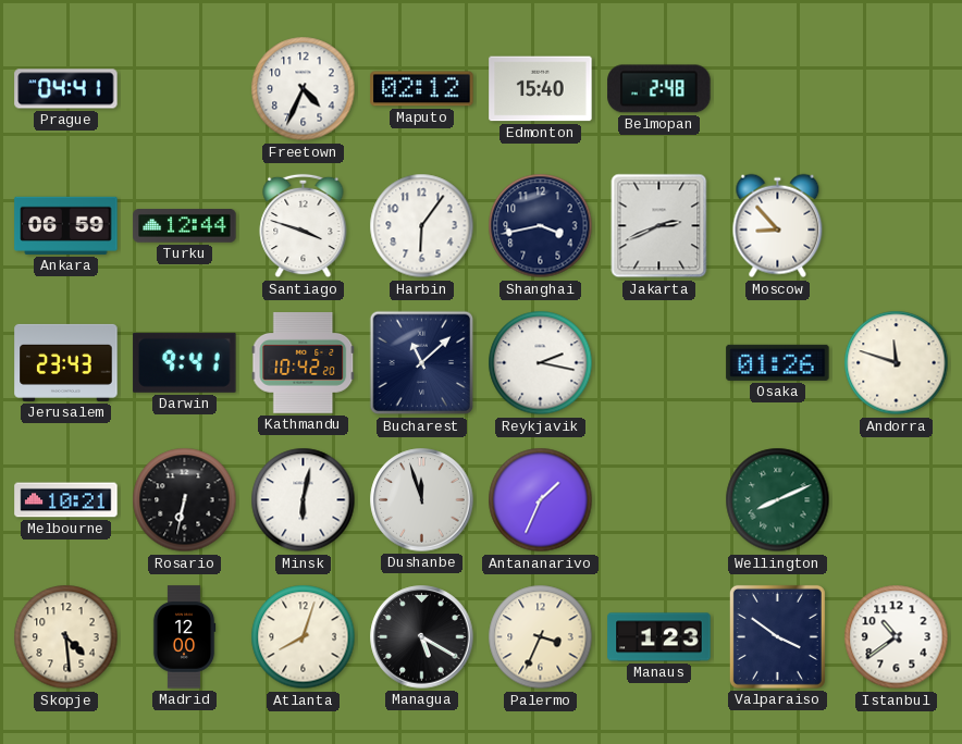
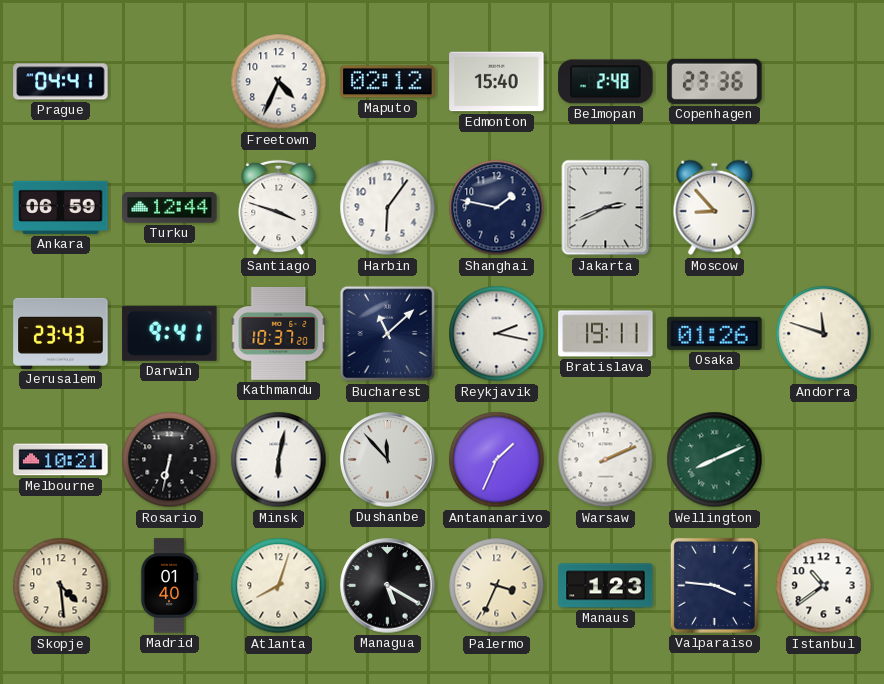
Copenhagen: none -> 23:36
Shanghai: 3:43 -> 1:47
Kathmandu: 10:42 -> 10:37
Bratislava: none -> 19:11
Dushanbe: 11:57 -> 11:53
Warsaw: none -> 2:11
Madrid: 12:00 -> 01:40
Valparaiso: 3:51 -> 3:46
